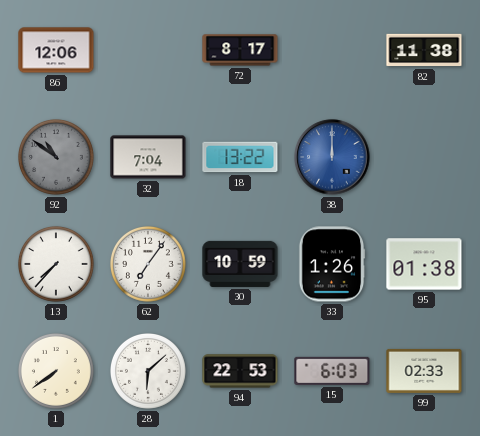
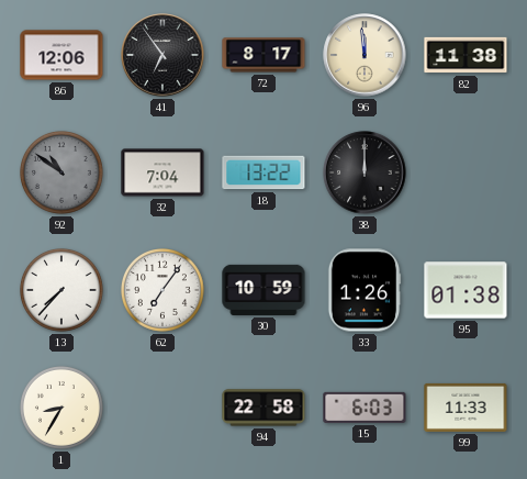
41: none -> 6:54
96: none -> 11:59
38 dial: blue -> black
1: 7:39 -> 8:35
28: 6:08 -> none
94: 22:53 -> 22:58
99: 02:33 -> 11:33
